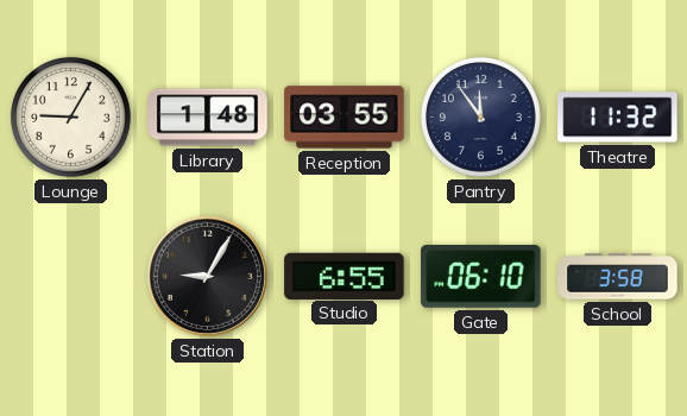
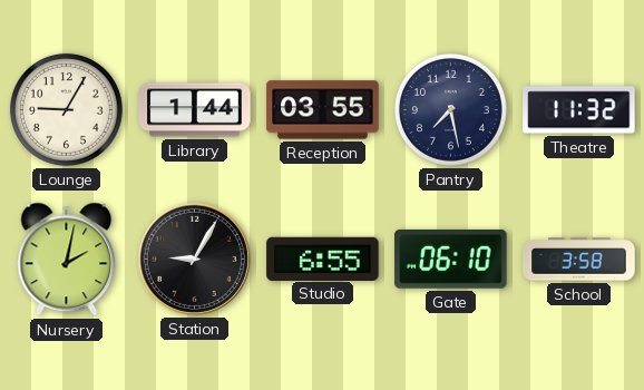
Library: 1:48 -> 1:44
Pantry: 11:54 -> 7:28
Nursery: none -> 2:02
